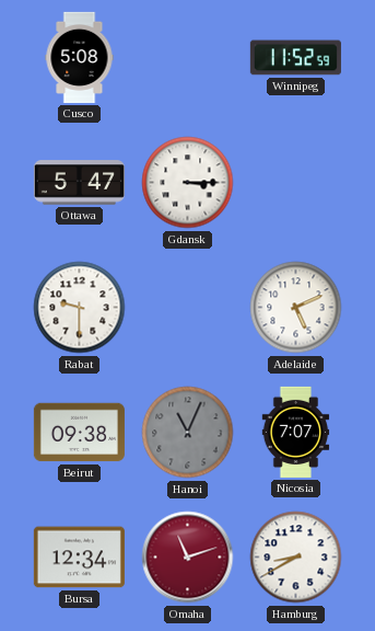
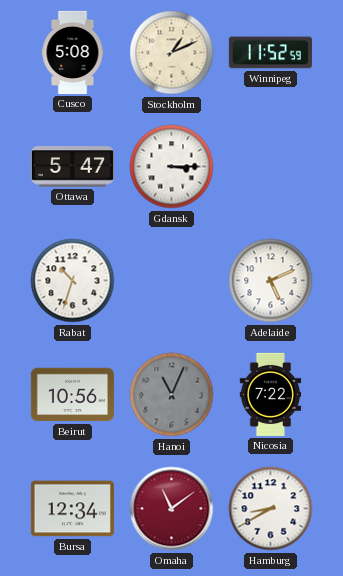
Stockholm: none -> 1:11
Rabat: 9:30 -> 10:33
Beirut: 09:38 -> 10:56
Nicosia: 7:07 -> 7:22
Omaha: 11:12 -> 11:09
